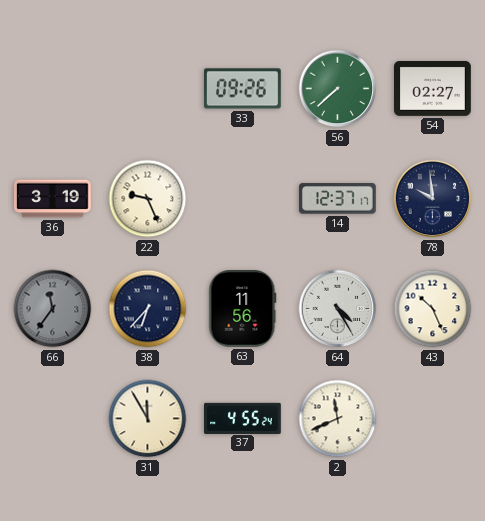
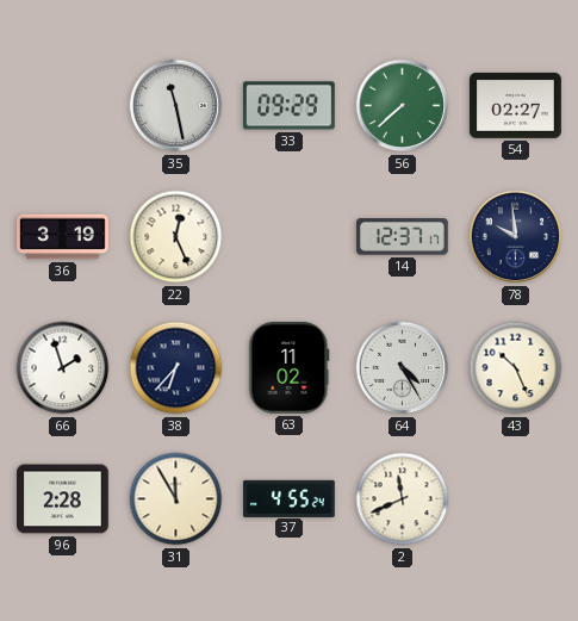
35: none -> 11:28
33: 09:26 -> 09:29
22: 9:26 -> 12:26
66: 11:36 -> 1:57
66 dial: grey -> white
63: 11:56 -> 11:02
96: none -> 2:28
